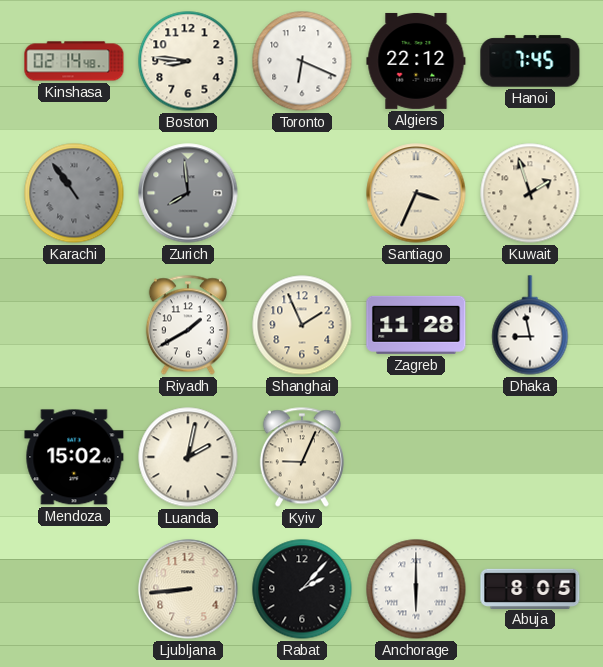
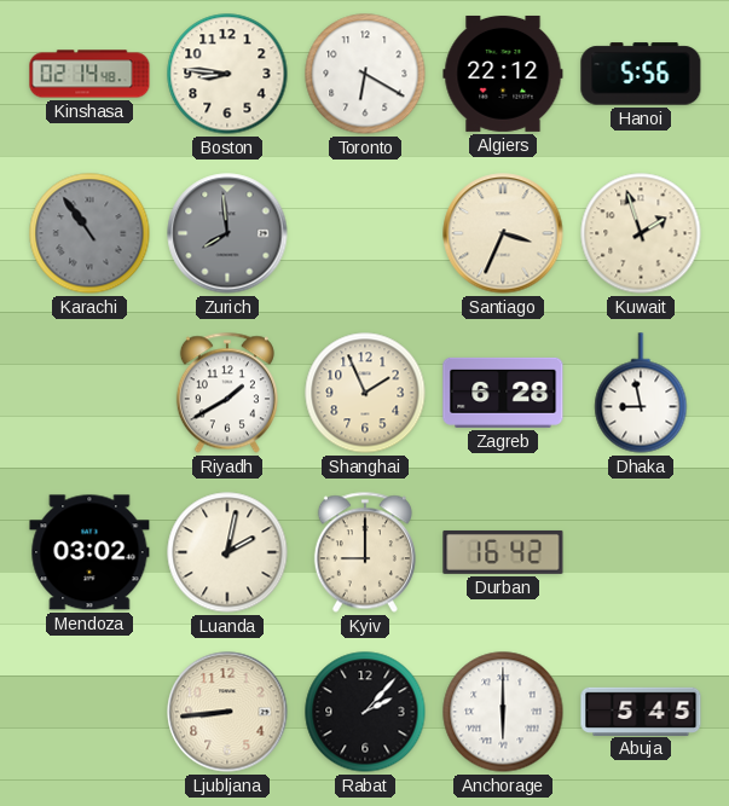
Toronto: 6:19 -> 6:20
Hanoi: 7:45 -> 5:56
Zagreb: 11:28 -> 6:28
Mendoza: 15:02 -> 03:02
Kyiv: 9:04 -> 9:00
Durban: none -> 16:42
Abuja: 8:05 -> 5:45
